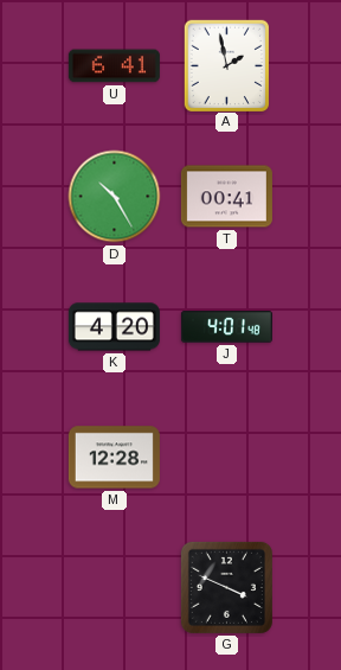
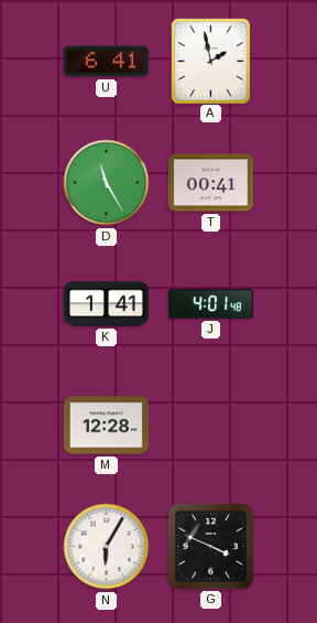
D: 10:25 -> 11:25
K: 4:20 -> 1:41
N: none -> 6:05
